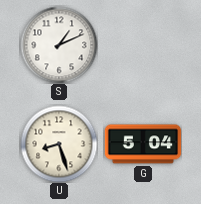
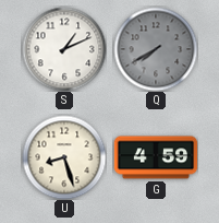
Q: none -> 7:40
G: 5:04 -> 4:59
